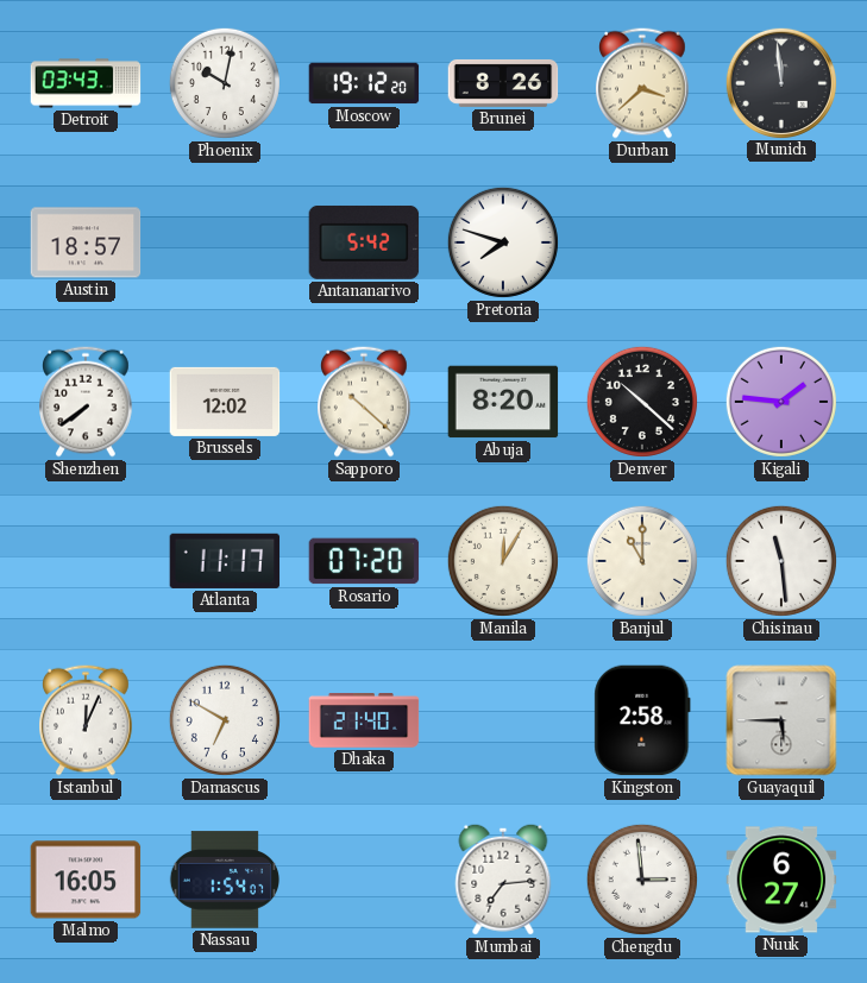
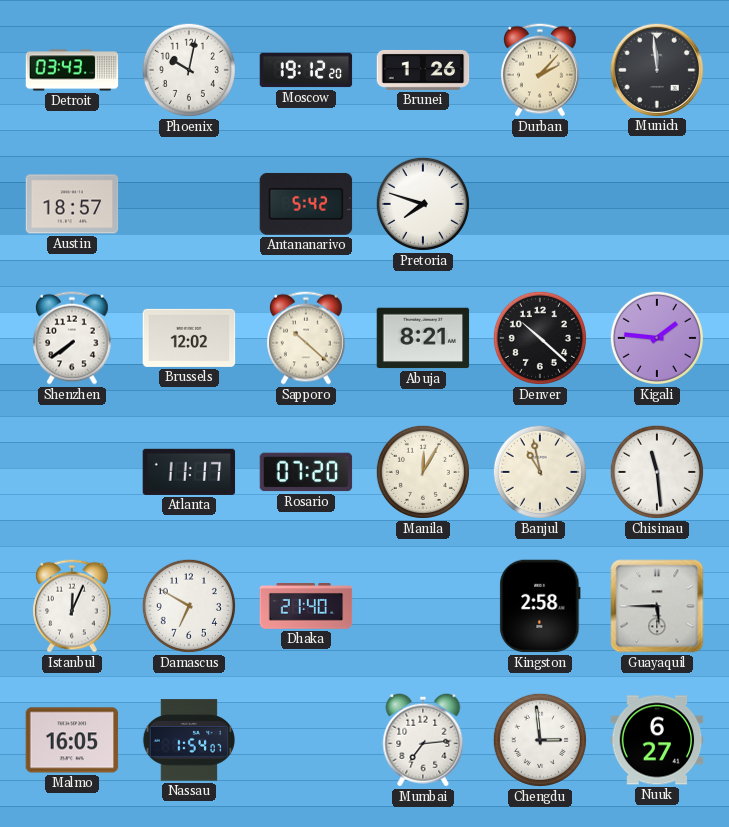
Brunei: 8:26 -> 1:26
Durban: 3:38 -> 2:07
Abuja: 8:20 -> 8:21
Banjul: 11:00 -> 10:58
